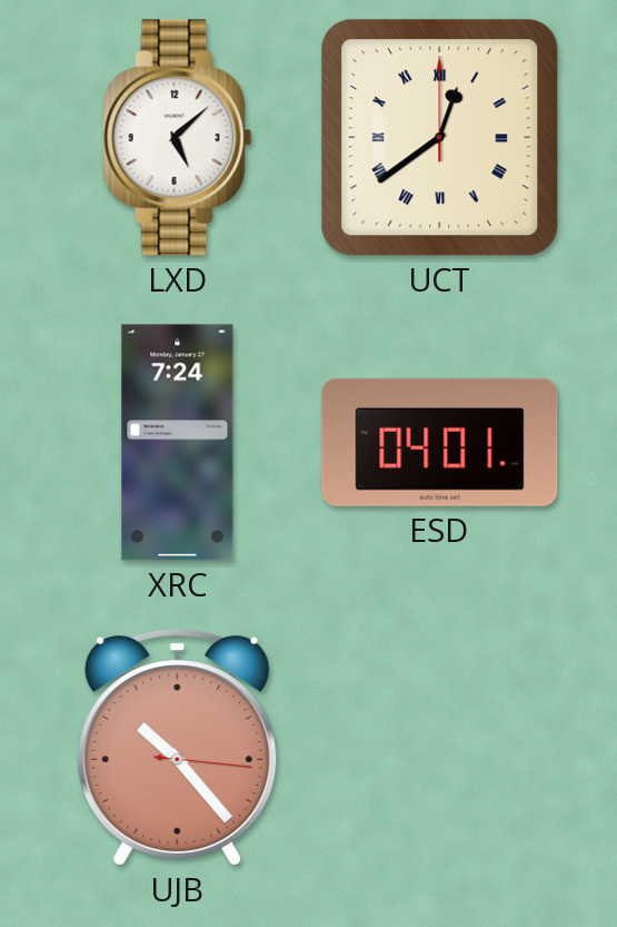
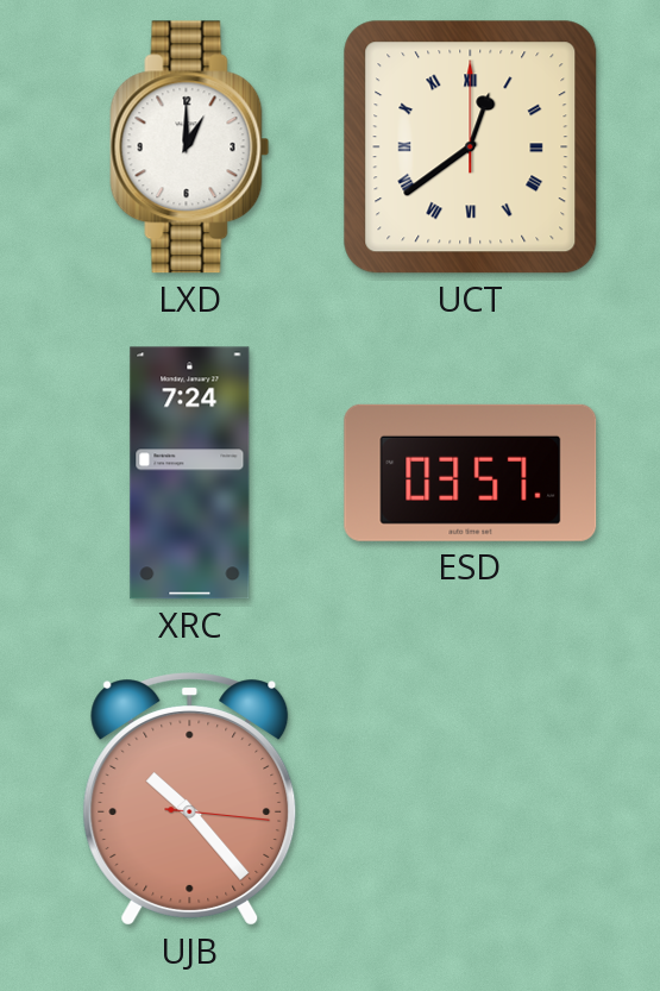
LXD: 5:08 -> 1:00
ESD: 04:01 -> 03:57
